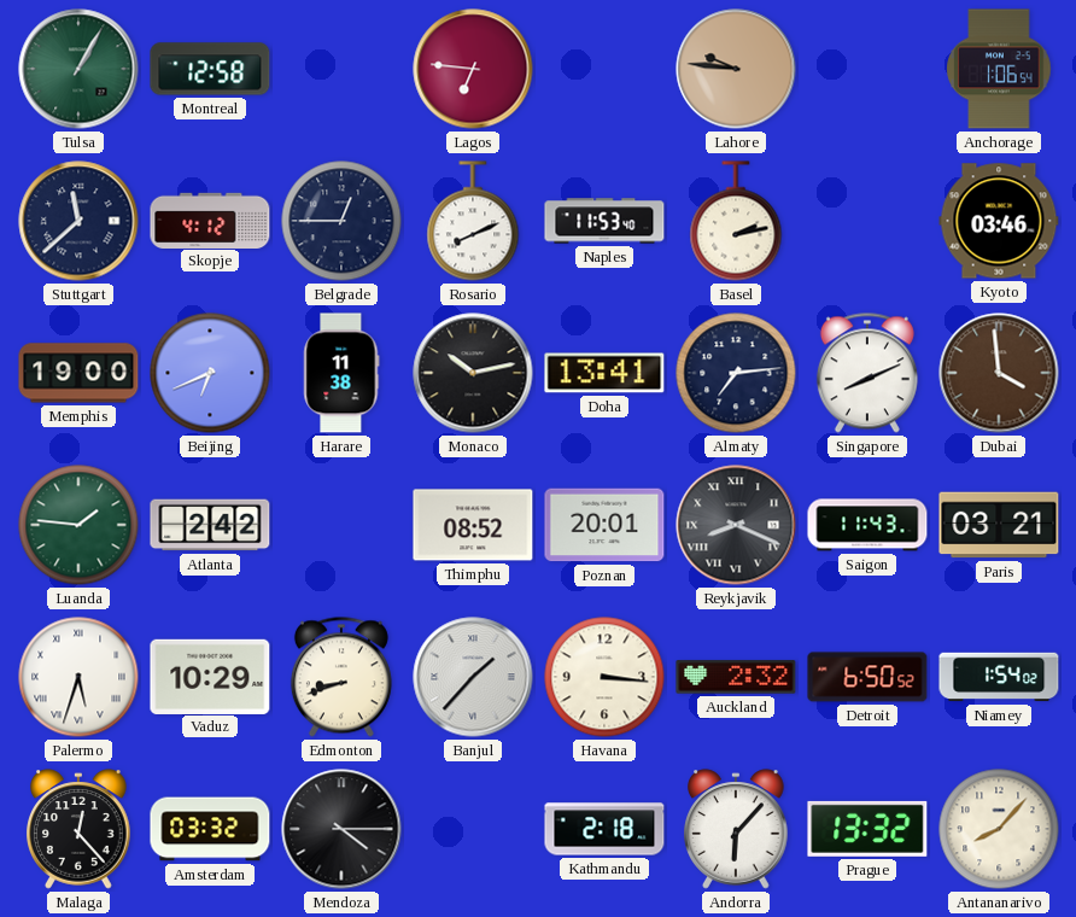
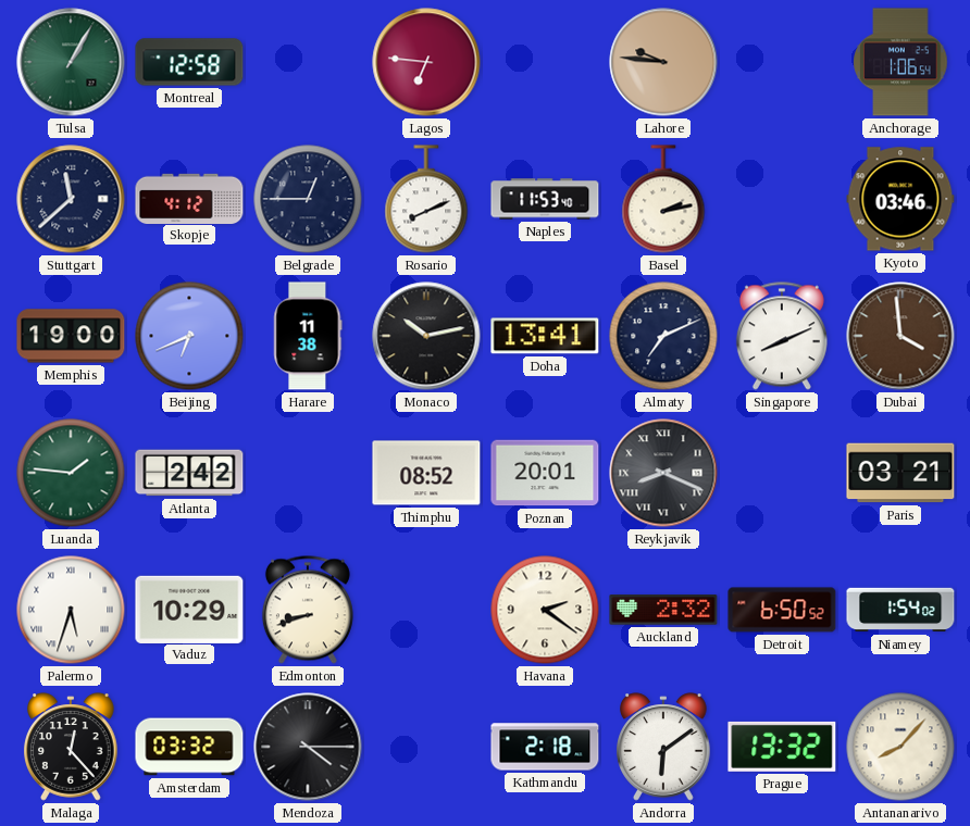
Almaty: 7:14 -> 7:11
Saigon: 11:43 -> none
Banjul: 1:37 -> none
Havana: 3:16 -> 2:21
Andorra: 6:07 -> 6:09
